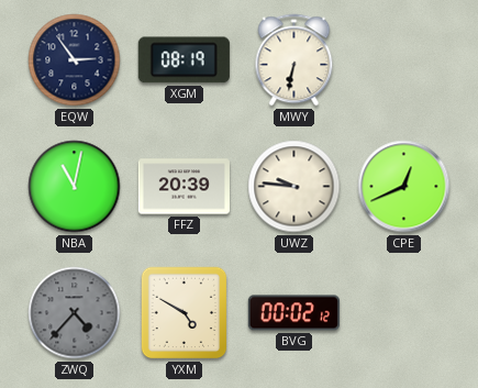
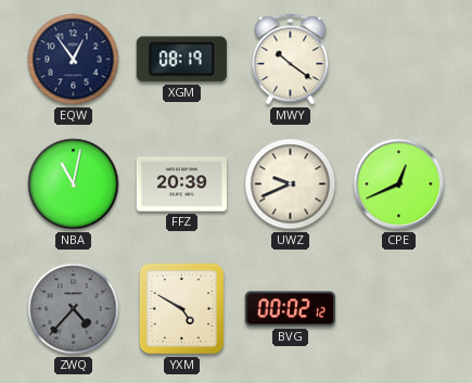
EQW: 2:54 -> 12:54
MWY: 6:32 -> 10:21
UWZ: 9:46 -> 9:41
